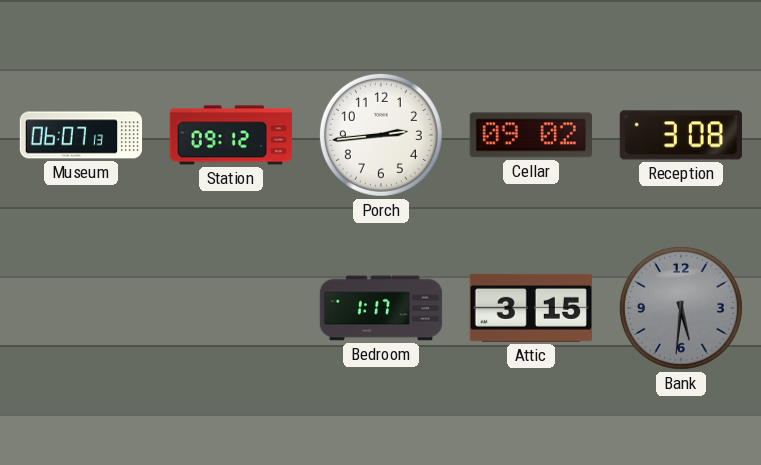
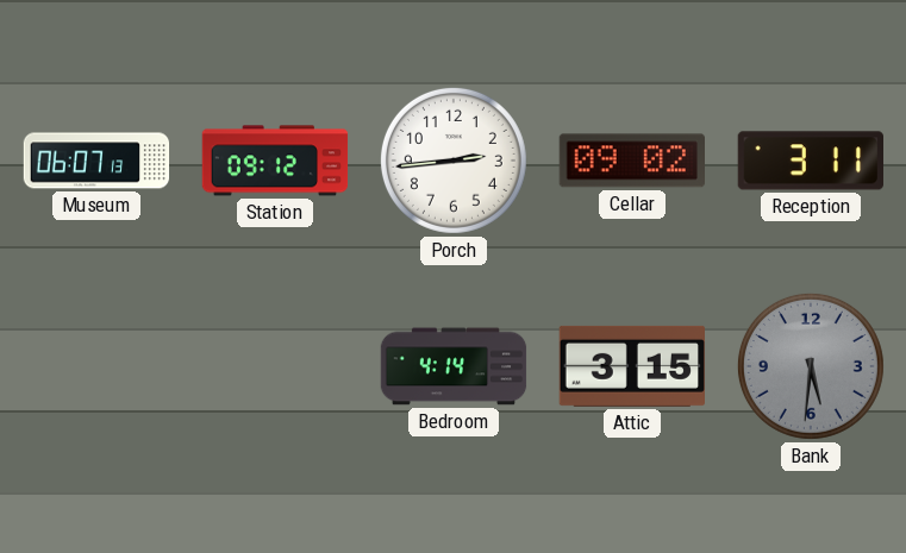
Reception: 3:08 -> 3:11
Bedroom: 1:17 -> 4:14
